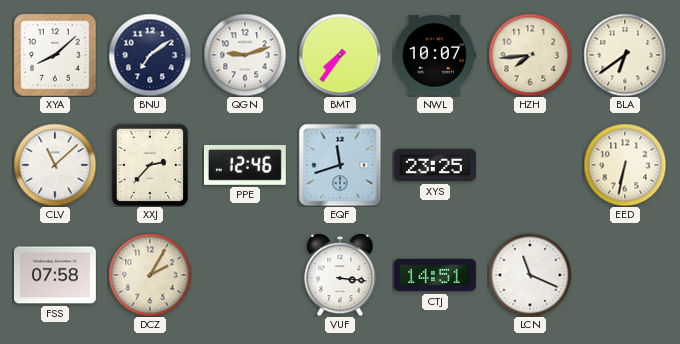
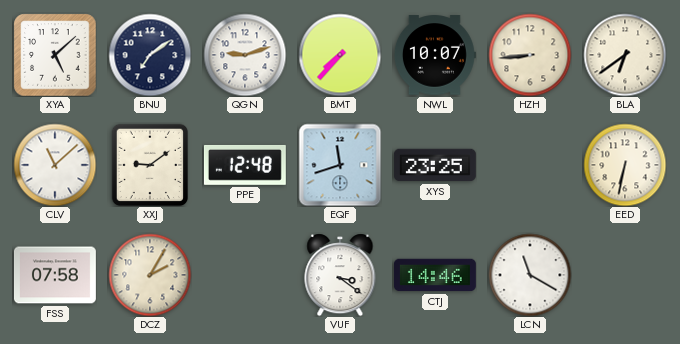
XYA: 8:08 -> 5:08
BMT: 7:36 -> 7:37
HZH: 7:44 -> 8:44
XXJ: 2:37 -> 9:09
PPE: 12:46 -> 12:48
VUF: 3:16 -> 3:21
CTJ: 14:51 -> 14:46
LCN: 11:19 -> 11:20
